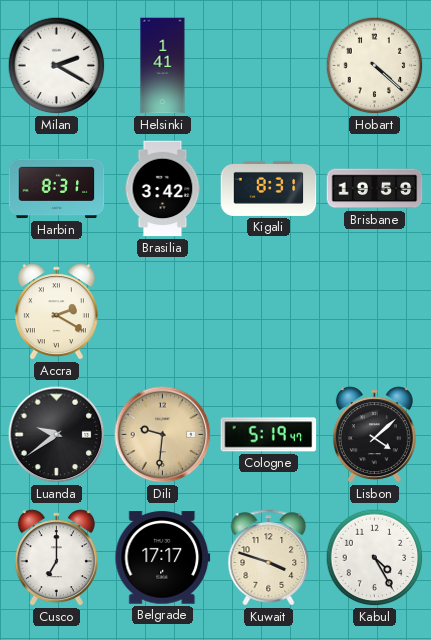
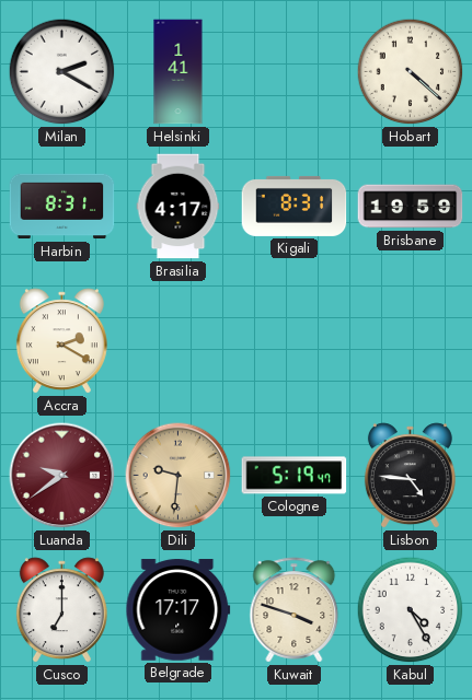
Brasilia: 3:42 -> 4:17
Luanda dial: black -> burgundy
Lisbon: 4:08 -> 4:46
